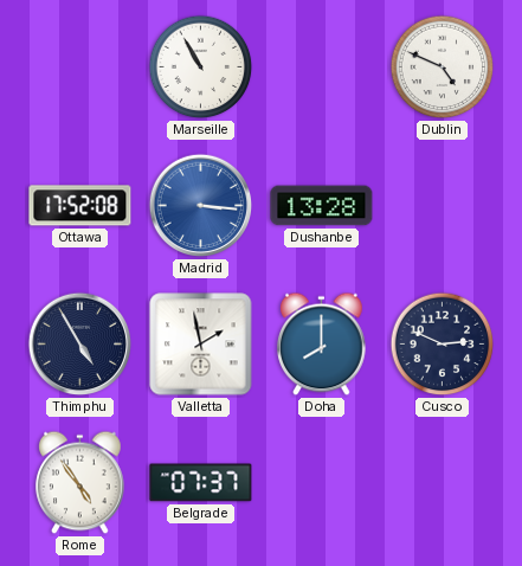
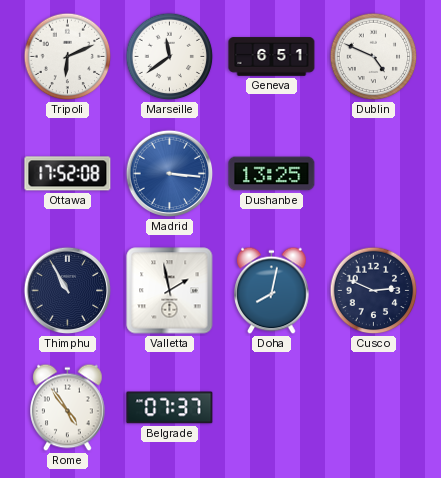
Tripoli: none -> 6:11
Marseille: 10:55 -> 11:39
Geneva: none -> 6:51
Dushanbe: 13:28 -> 13:25
Thimphu: 4:55 -> 10:55
Doha: 8:00 -> 8:02
